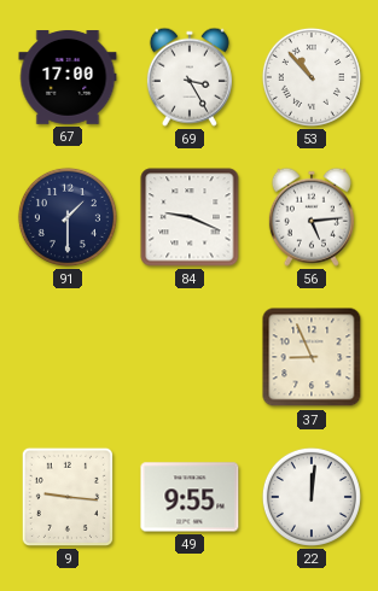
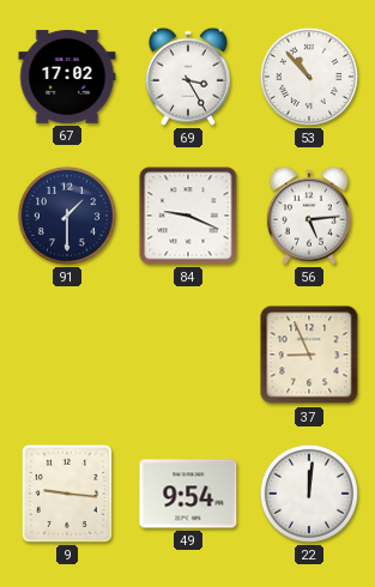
67: 17:00 -> 17:02
49: 9:55 -> 9:54
